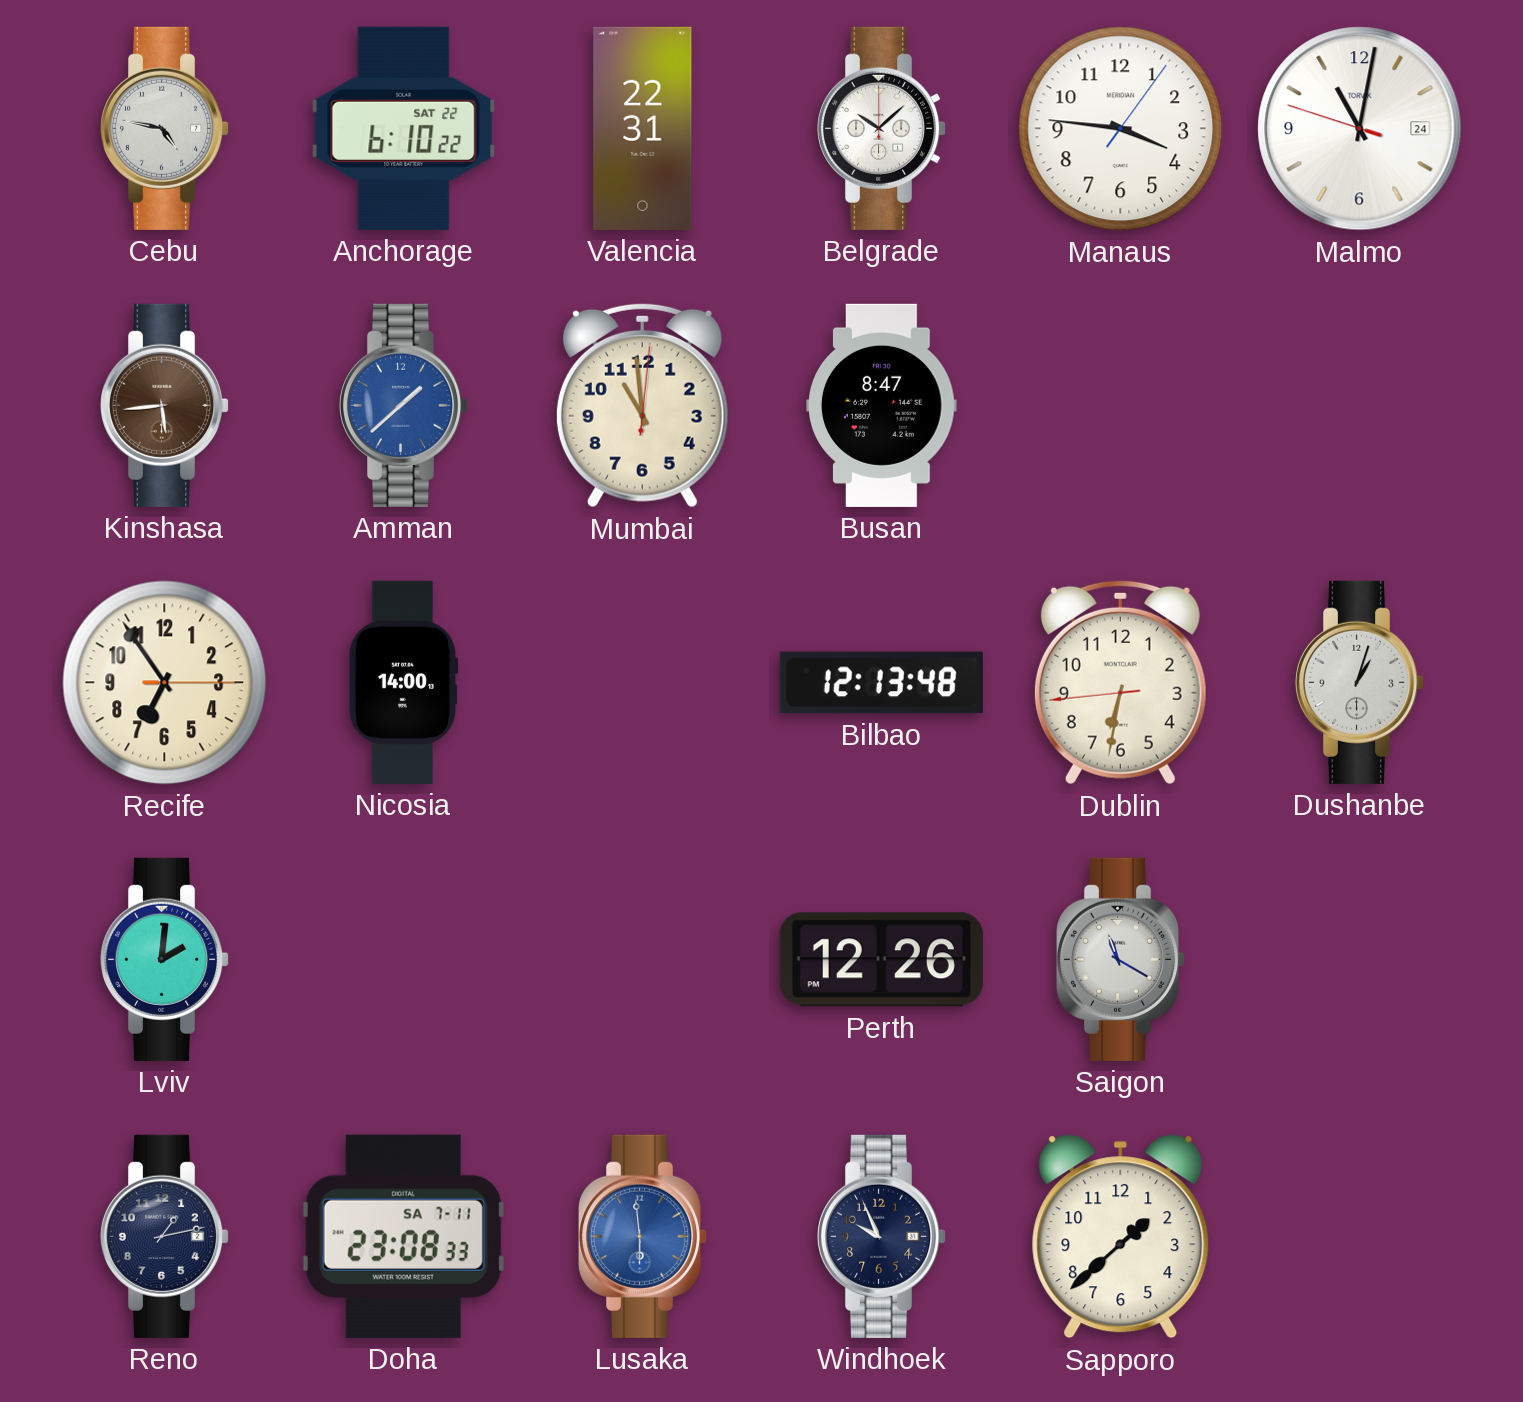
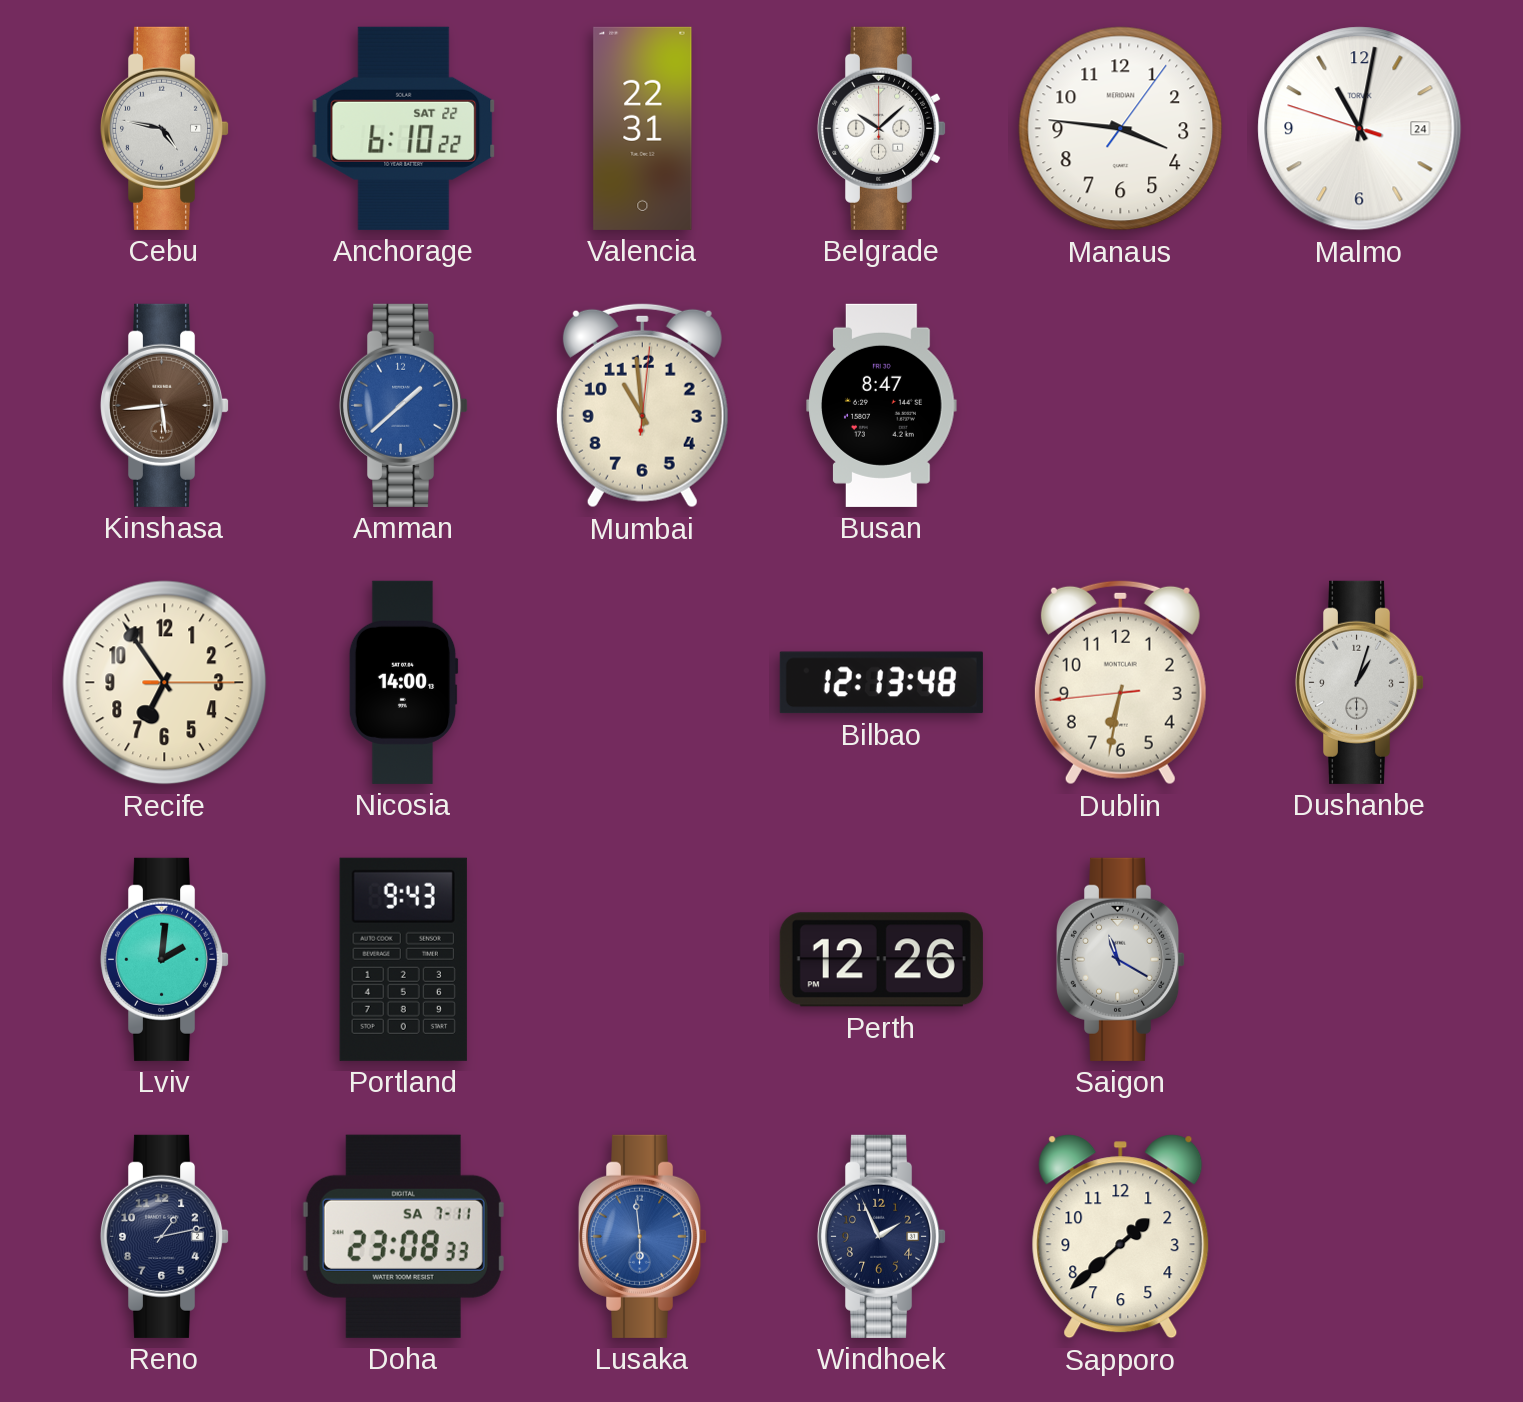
Portland: none -> 9:43
Windhoek: 9:56 -> 1:56
